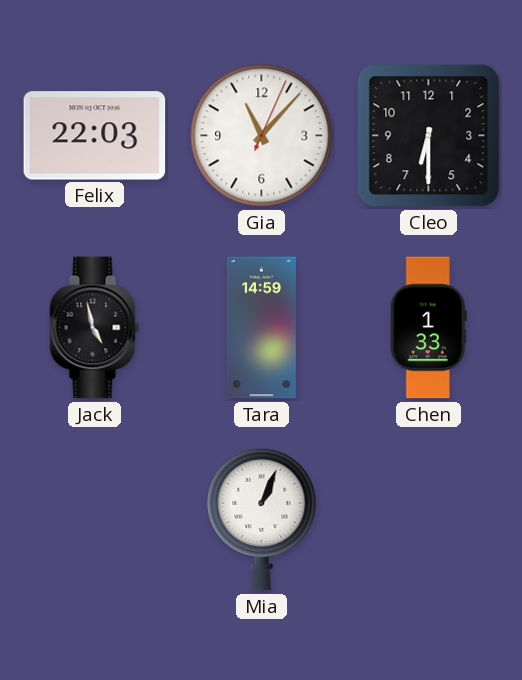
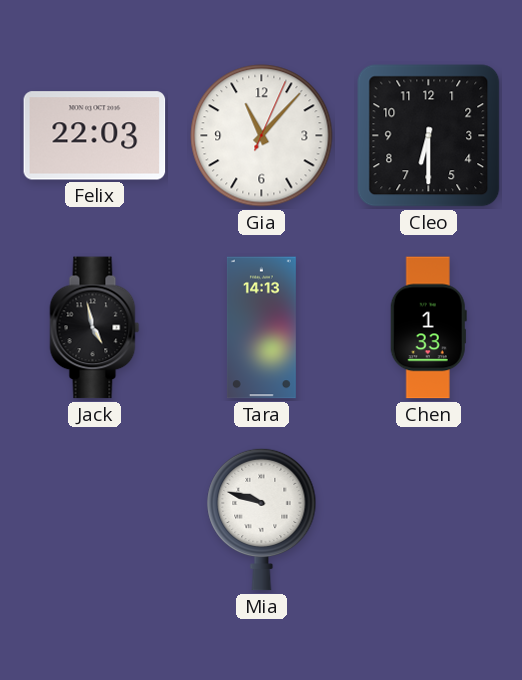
Tara: 14:59 -> 14:13
Mia: 1:04 -> 9:48
